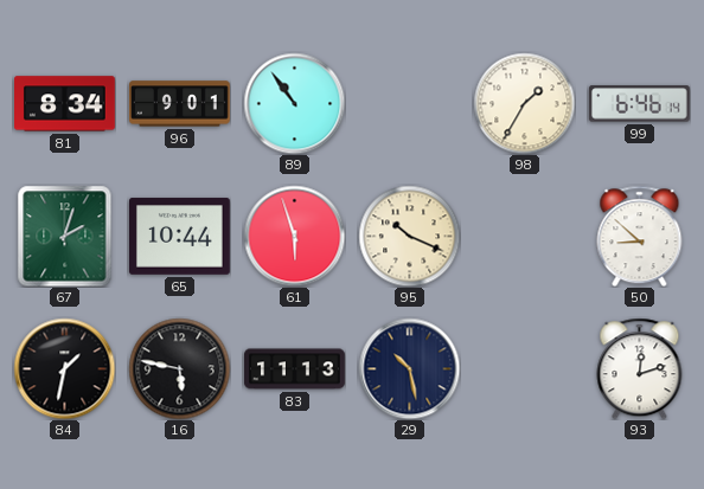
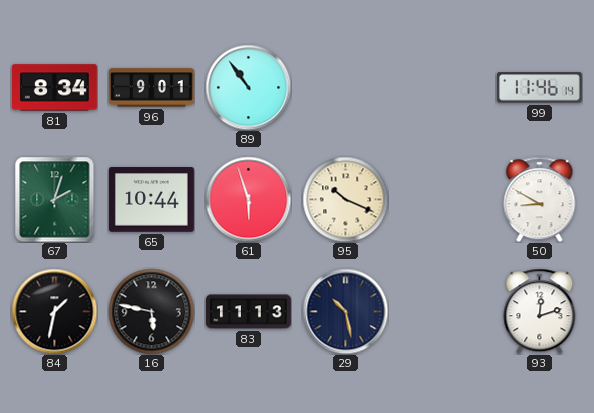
98: 1:35 -> none
99: 6:46 -> 11:46
50: 8:52 -> 8:50
